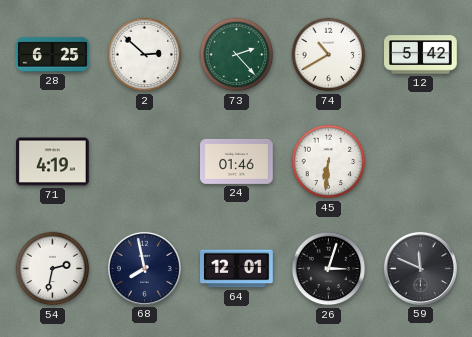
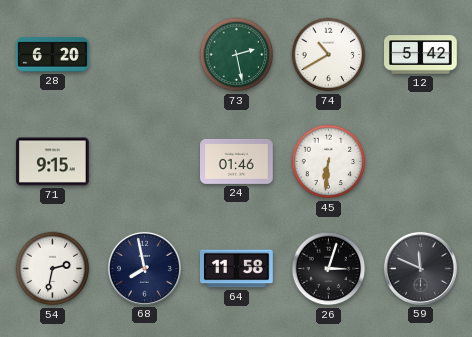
28: 6:25 -> 6:20
2: 2:52 -> none
73: 2:23 -> 2:28
71: 4:19 -> 9:15
64: 12:01 -> 11:58
